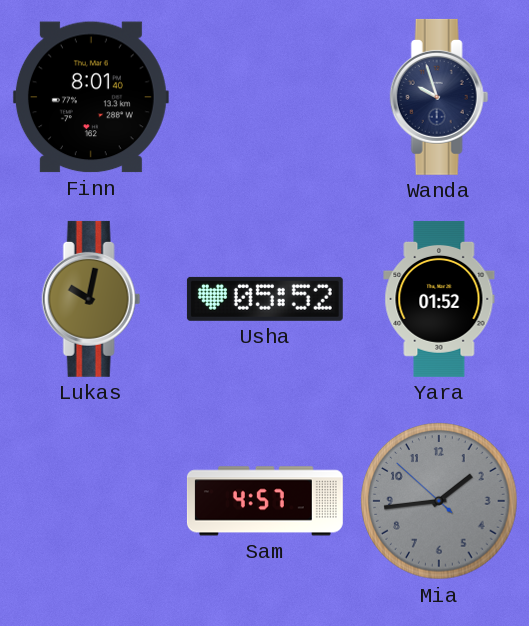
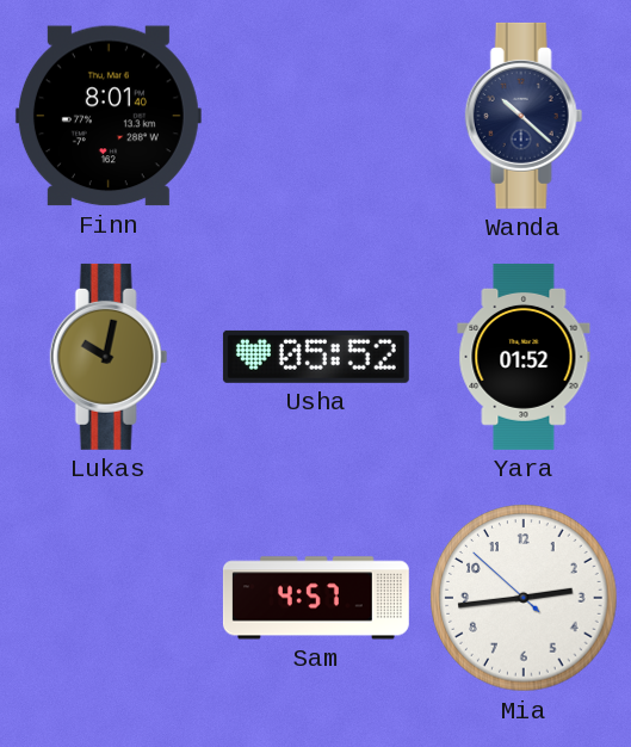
Wanda: 9:57 -> 10:22
Mia: 1:43 -> 2:43
Mia dial: grey -> white
